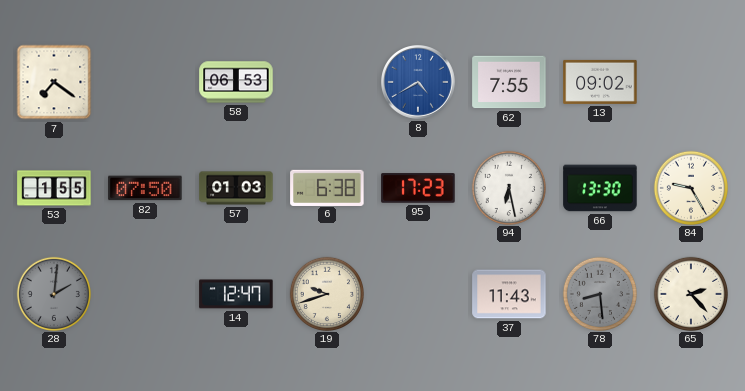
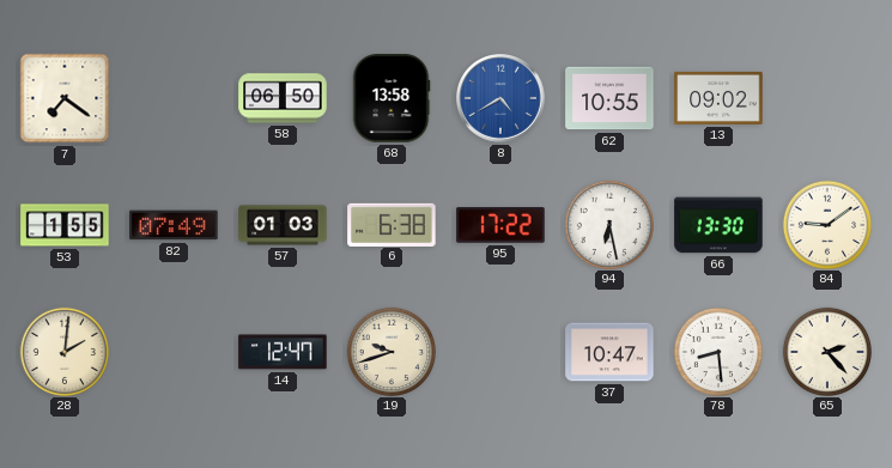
58: 06:53 -> 06:50
68: none -> 13:58
62: 7:55 -> 10:55
82: 07:50 -> 07:49
95: 17:23 -> 17:22
84: 9:25 -> 9:09
28 dial: grey -> cream
37: 11:43 -> 10:47
78 dial: grey -> white
